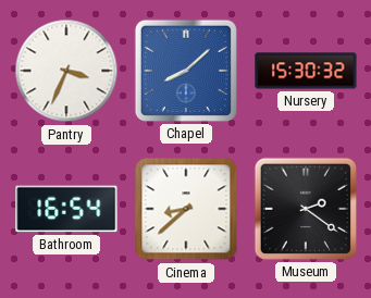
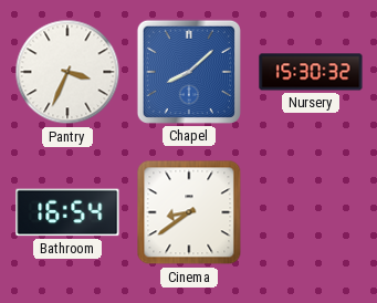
Cinema: 8:38 -> 8:39
Museum: 2:21 -> none
